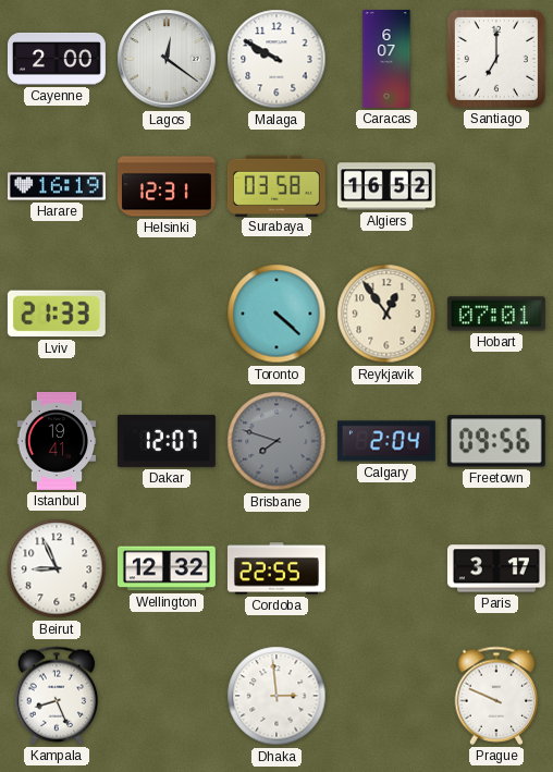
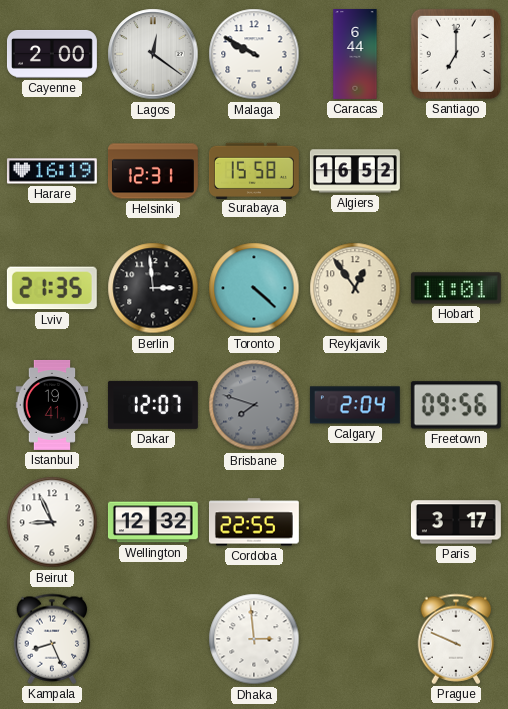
Caracas: 6:07 -> 6:44
Surabaya: 03:58 -> 15:58
Lviv: 21:33 -> 21:35
Berlin: none -> 2:59
Hobart: 07:01 -> 11:01
